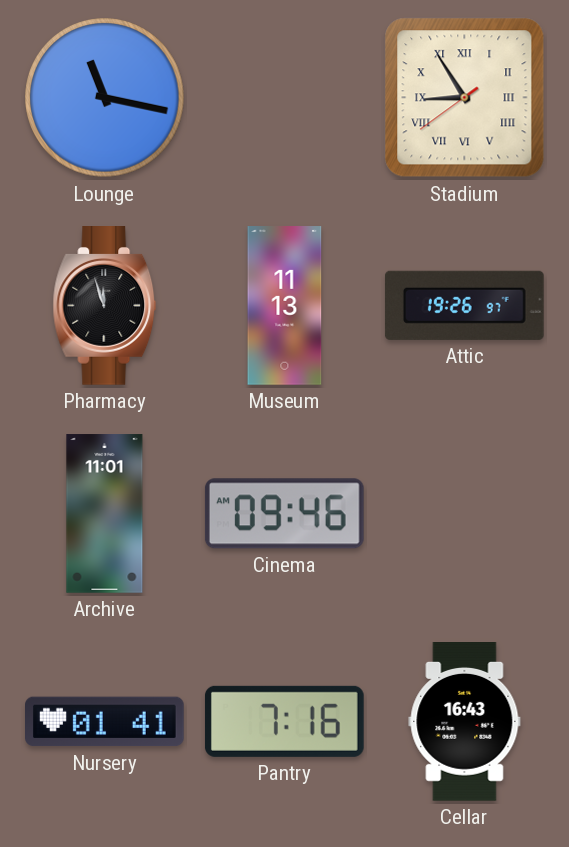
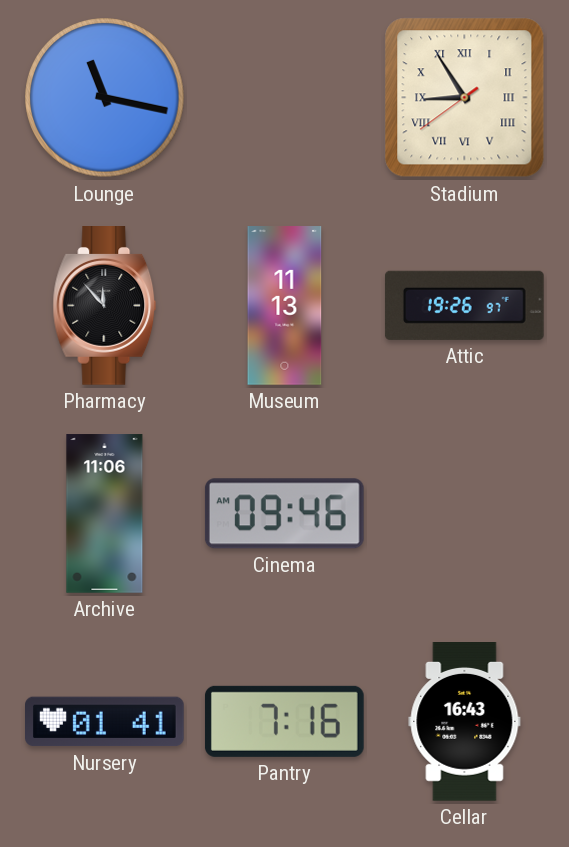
Pharmacy: 11:57 -> 11:53
Archive: 11:01 -> 11:06
